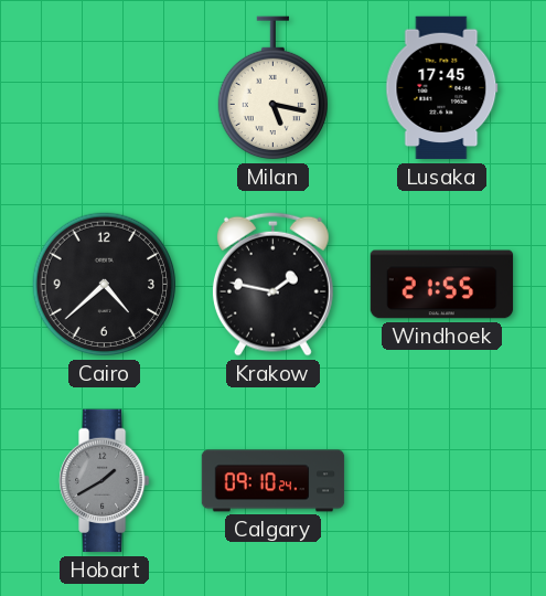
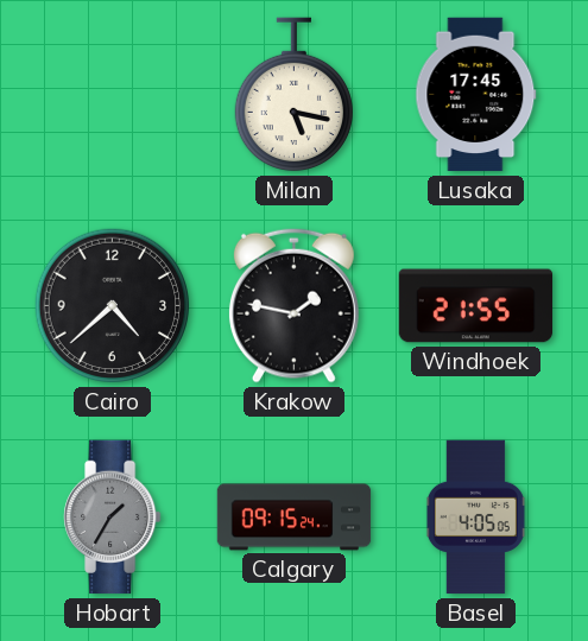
Hobart: 1:40 -> 1:35
Calgary: 09:10 -> 09:15
Basel: none -> 4:05
